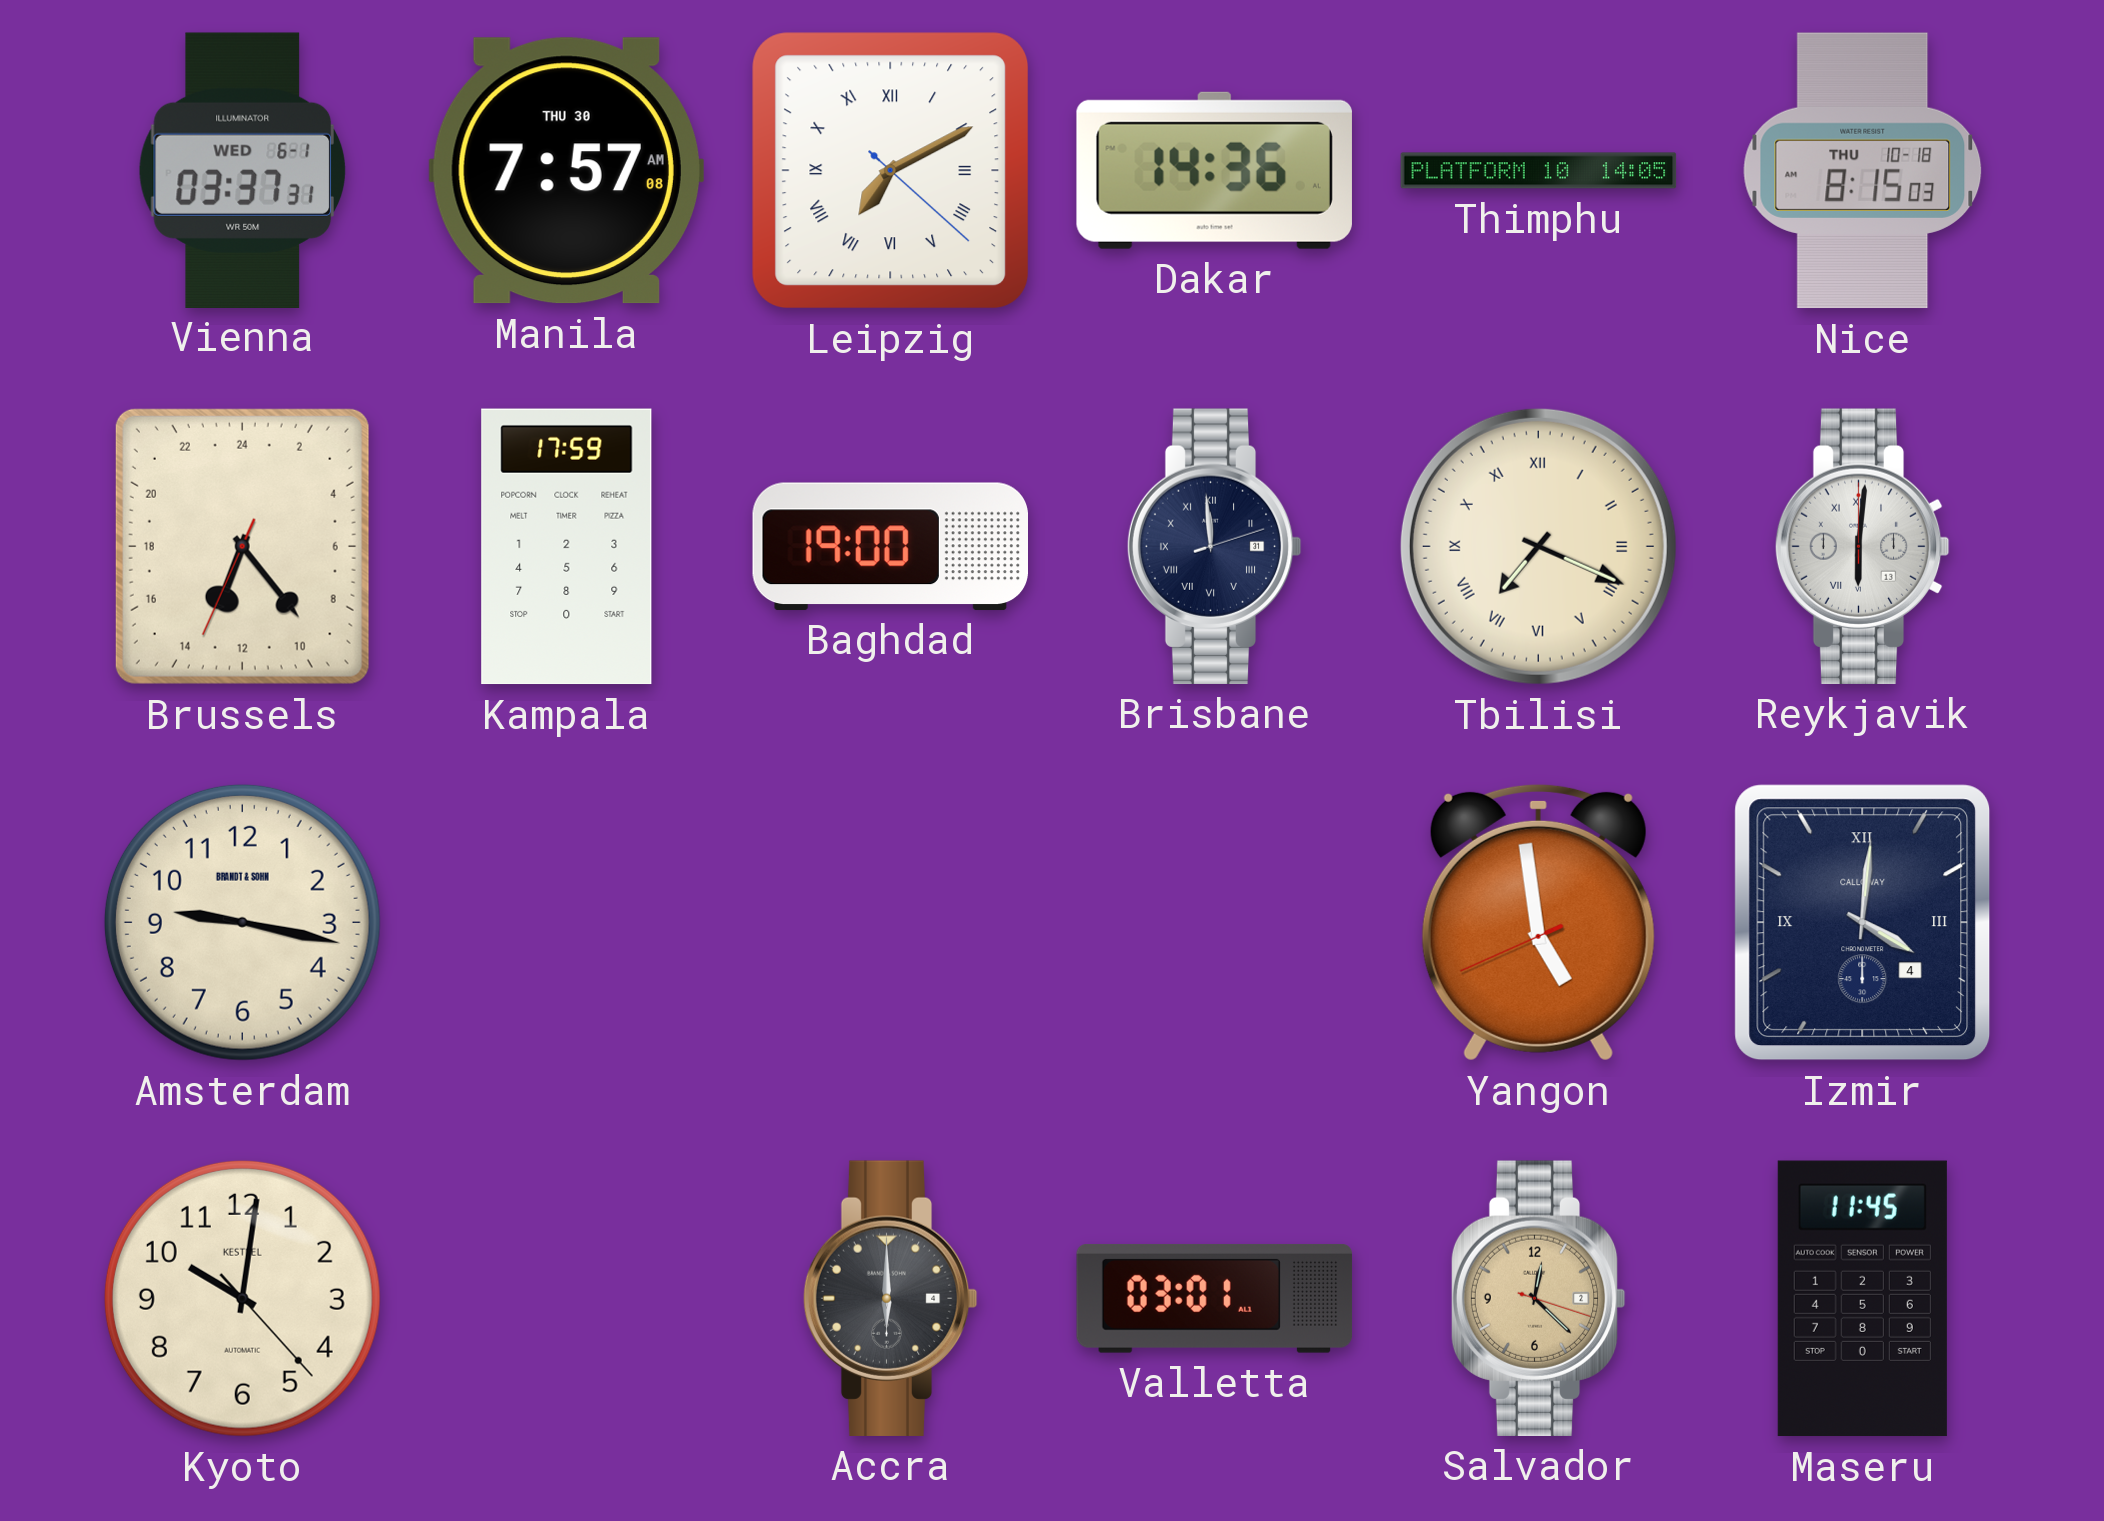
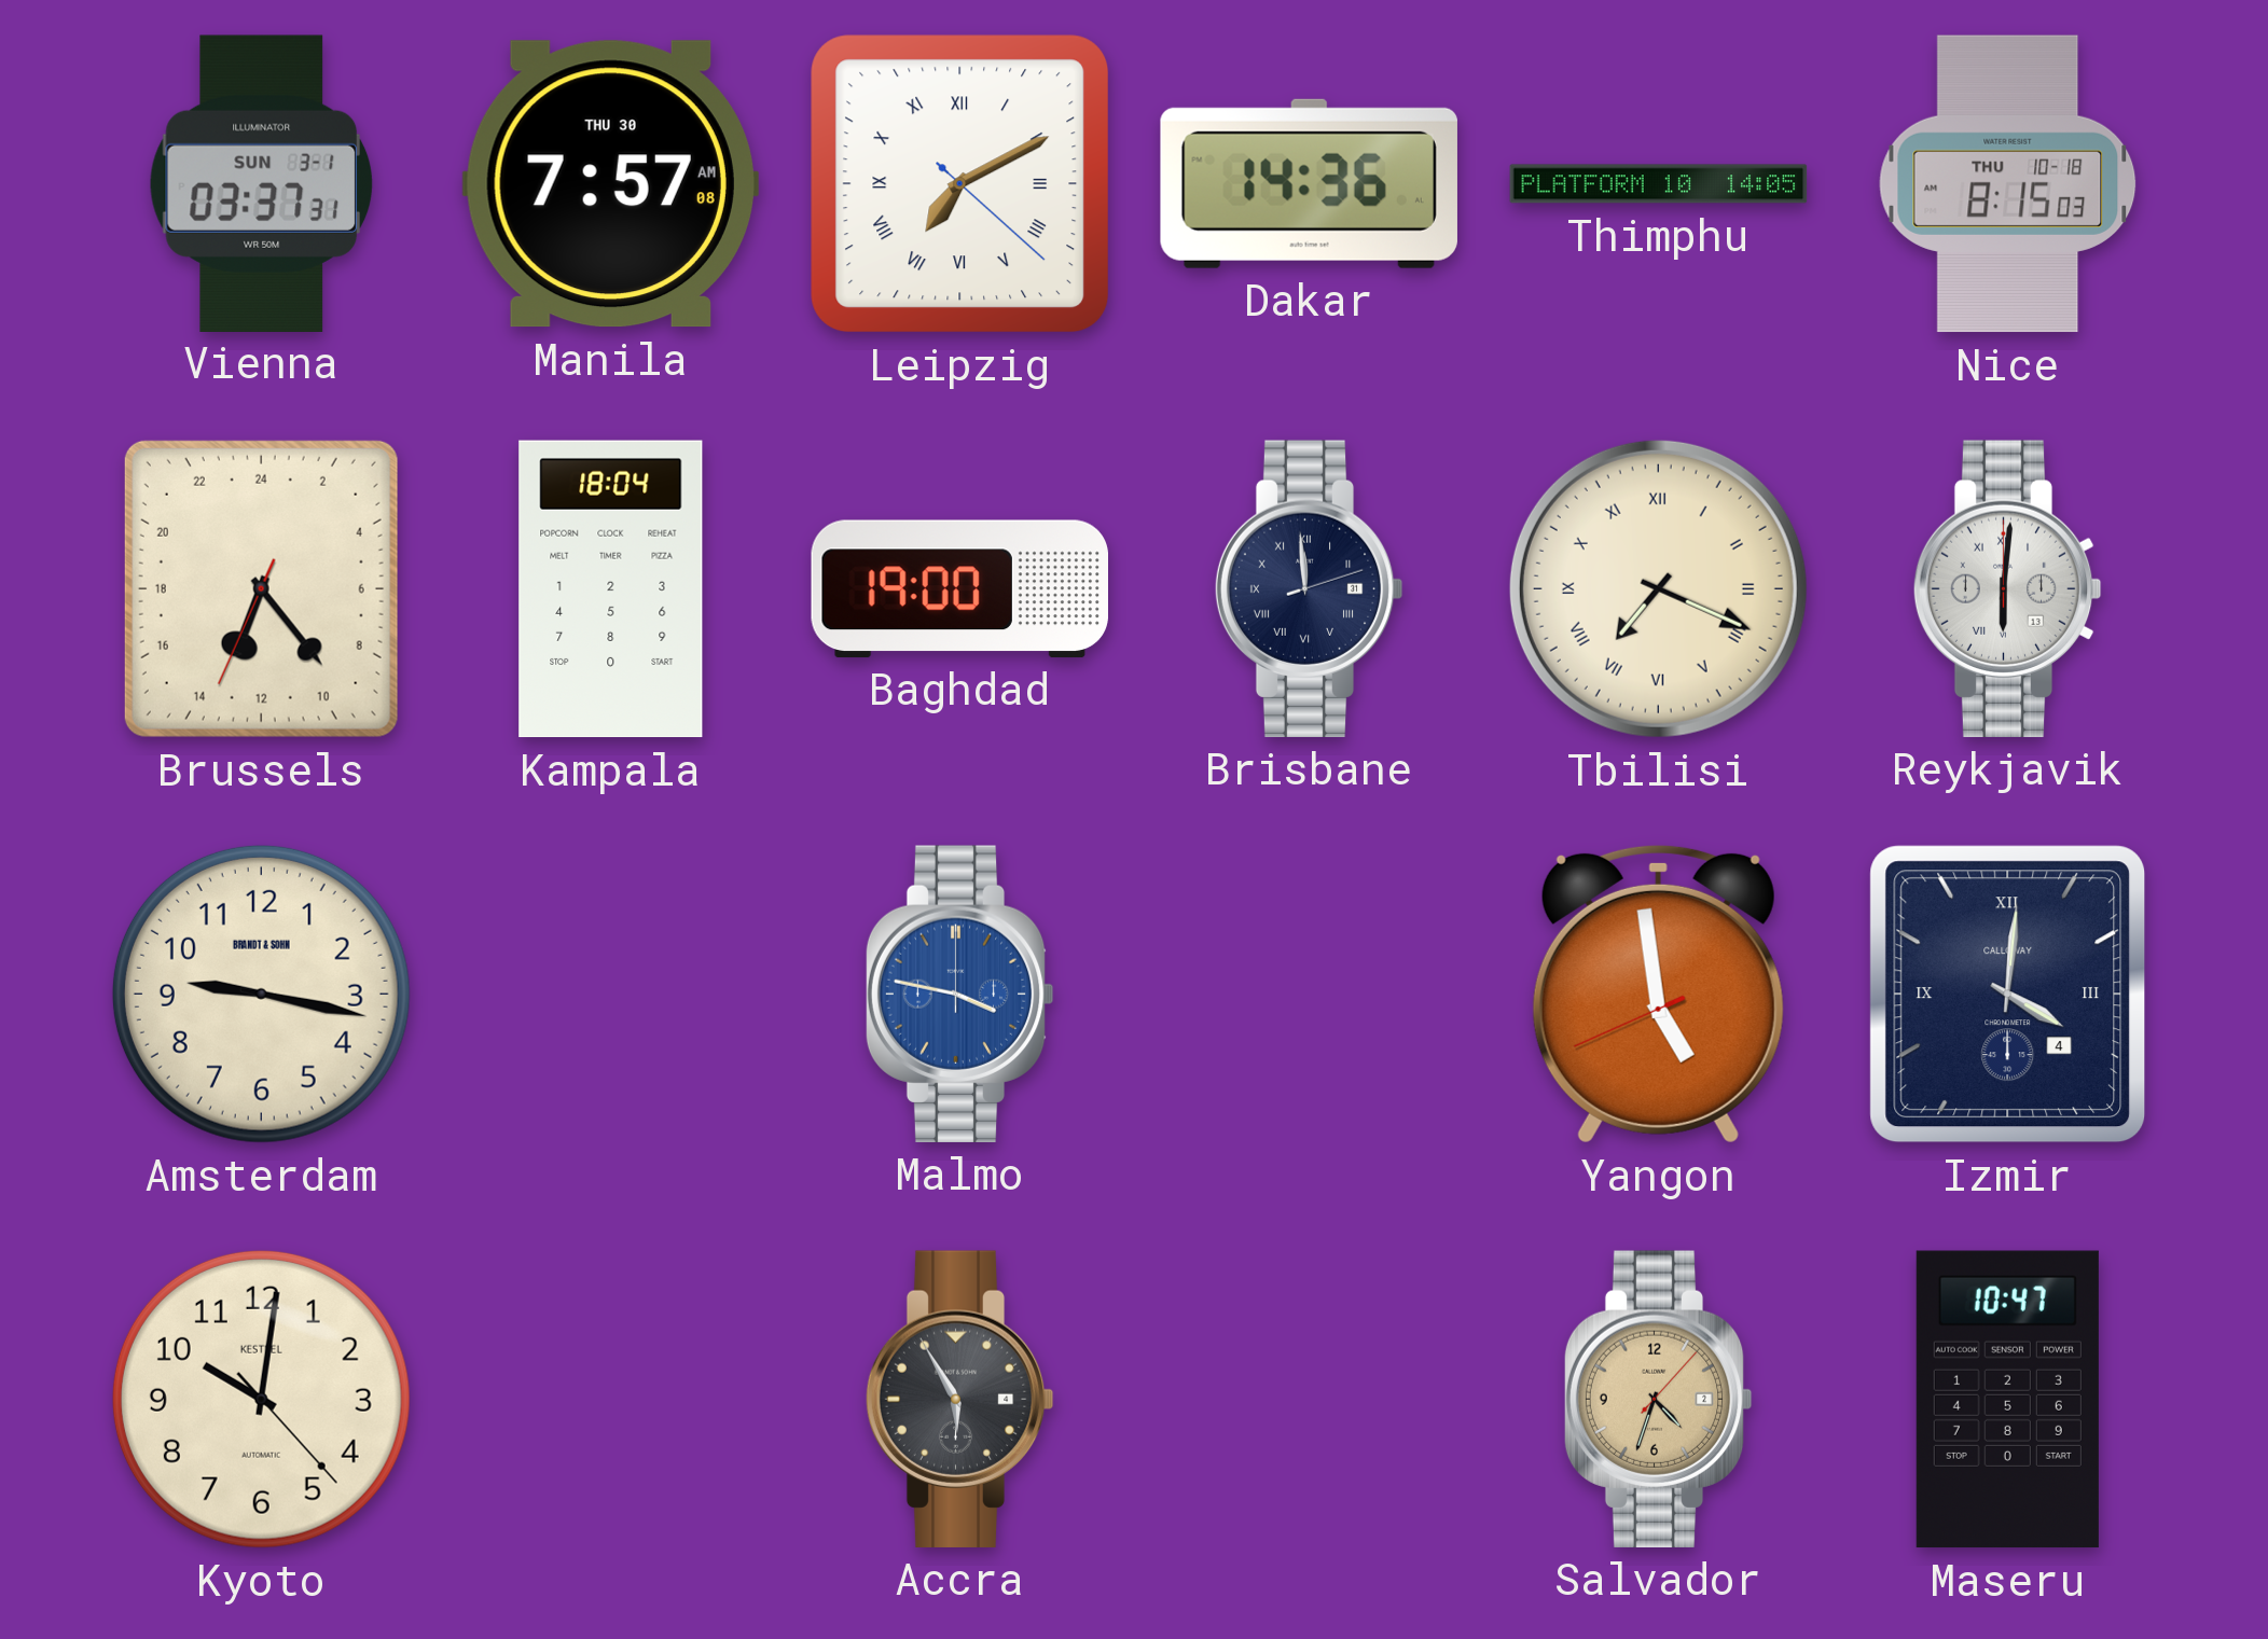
Vienna date: WED 6-1 -> SUN 3-1
Kampala: 17:59 -> 18:04
Malmo: none -> 3:47
Accra: 6:00 -> 5:55
Valletta: 03:01 -> none
Salvador: 12:22 -> 4:33
Maseru: 11:45 -> 10:47
